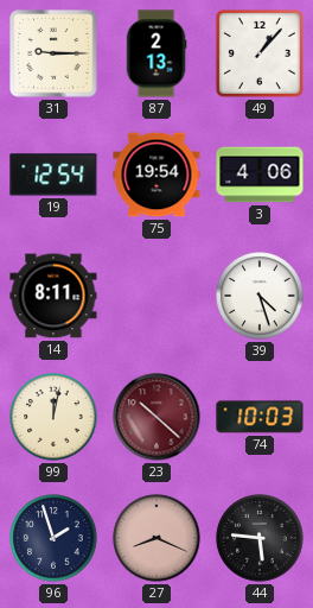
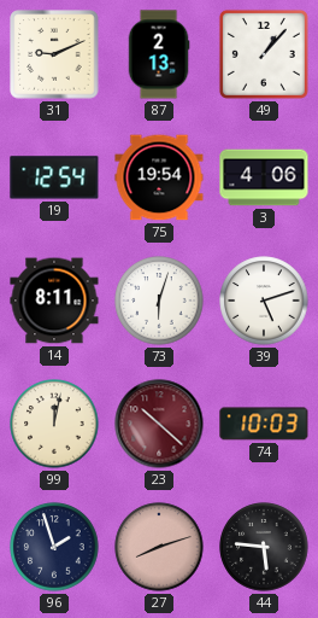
31: 9:15 -> 9:11
73: none -> 6:03
39: 4:27 -> 5:12
27: 8:19 -> 8:12
